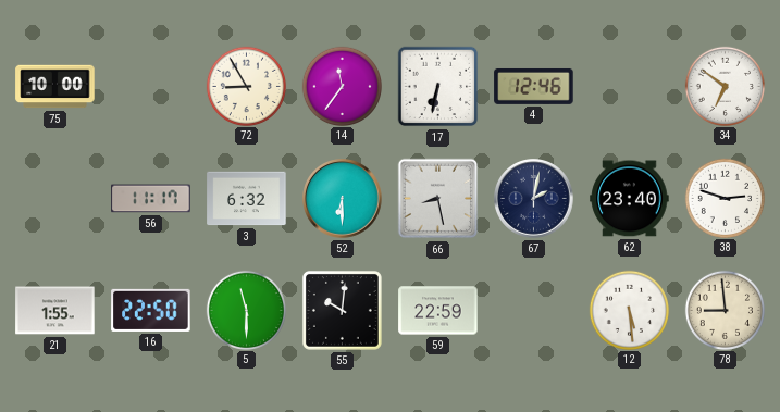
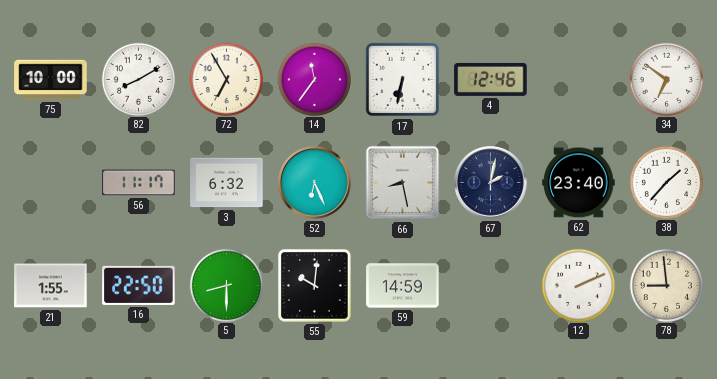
82: none -> 8:10
72: 8:55 -> 6:55
52: 6:30 -> 6:26
38: 2:48 -> 1:37
5: 11:30 -> 8:30
59: 22:59 -> 14:59
12: 5:29 -> 2:11
